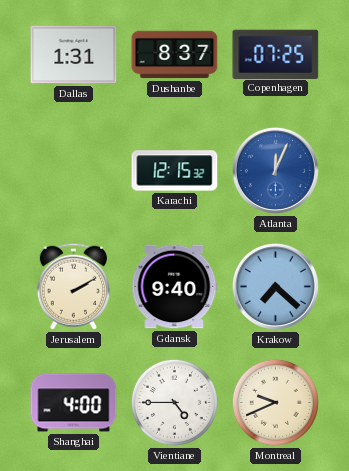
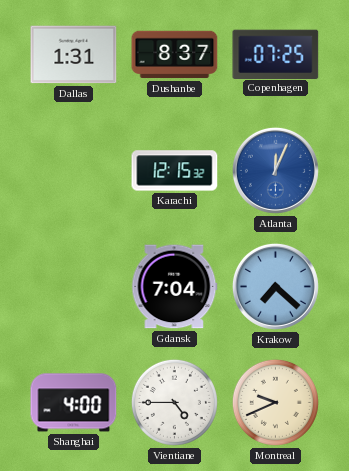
Jerusalem: 2:10 -> none
Gdansk: 9:40 -> 7:04
